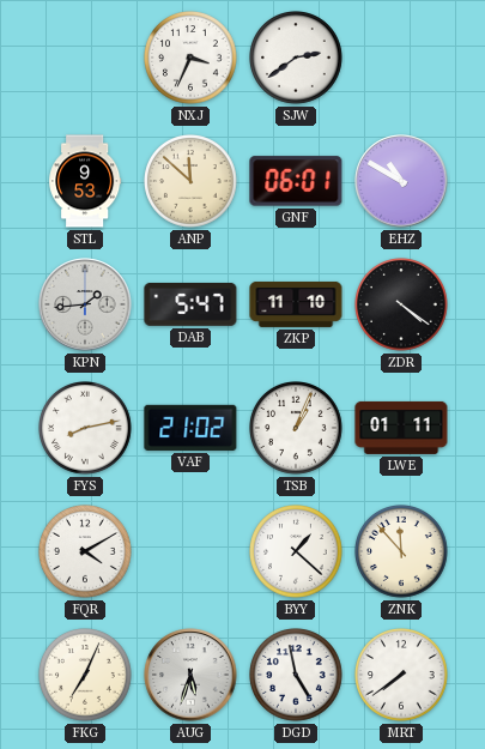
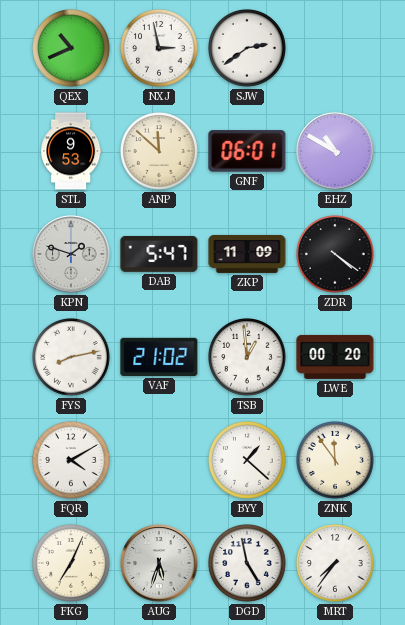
QEX: none -> 10:41
NXJ: 3:34 -> 2:58
KPN: 1:44 -> 1:48
ZKP: 11:10 -> 11:09
TSB: 1:04 -> 12:59
LWE: 01:11 -> 00:20
ZNK: 11:53 -> 11:54
MRT: 7:39 -> 7:36
